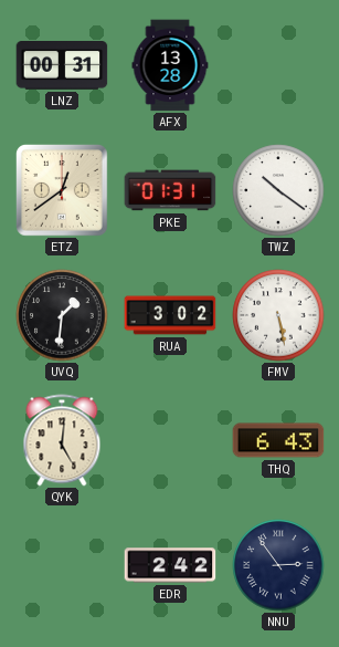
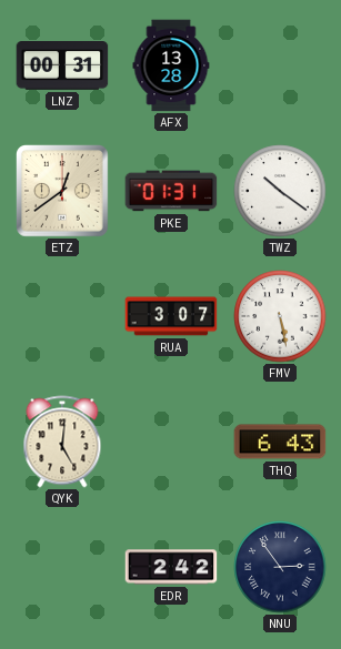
UVQ: 1:31 -> none
RUA: 3:02 -> 3:07
